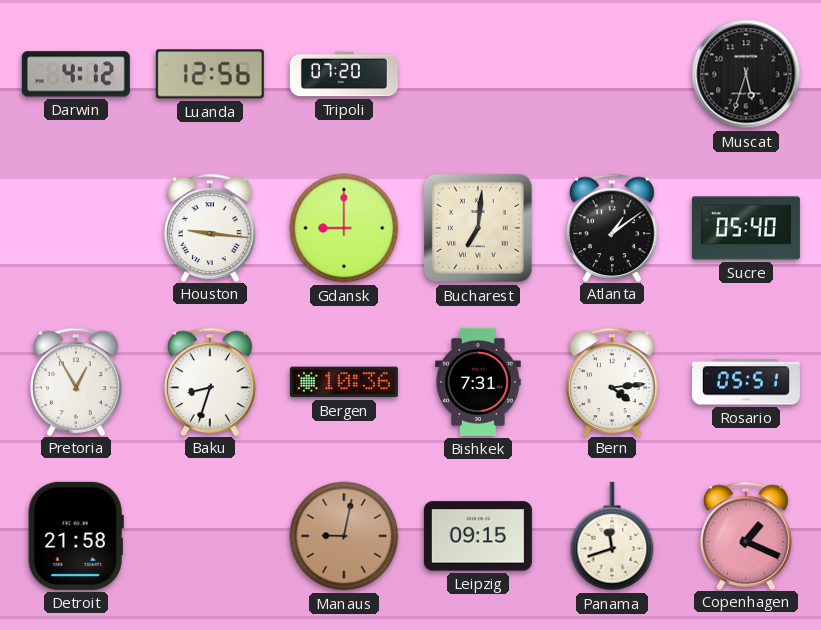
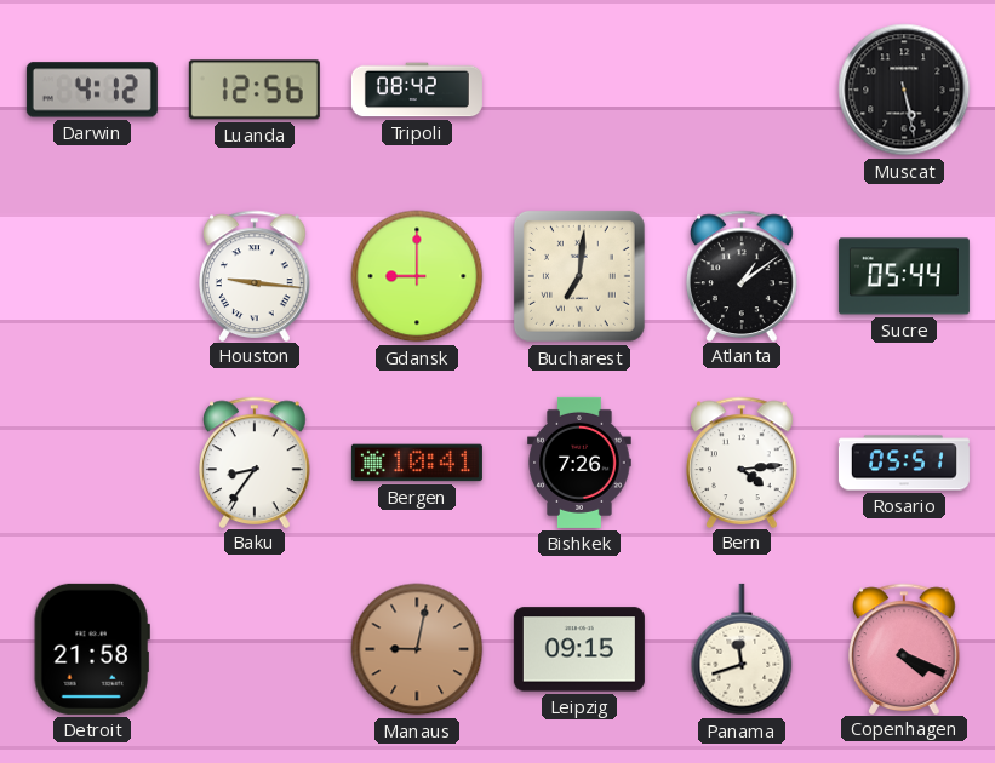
Tripoli: 07:20 -> 08:42
Muscat: 5:33 -> 5:28
Sucre: 05:40 -> 05:44
Pretoria: 12:55 -> none
Baku: 8:33 -> 8:36
Bergen: 10:36 -> 10:41
Bishkek: 7:31 -> 7:26
Copenhagen: 1:19 -> 4:19
